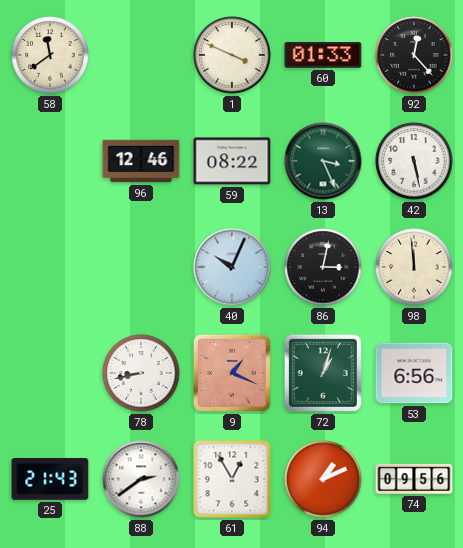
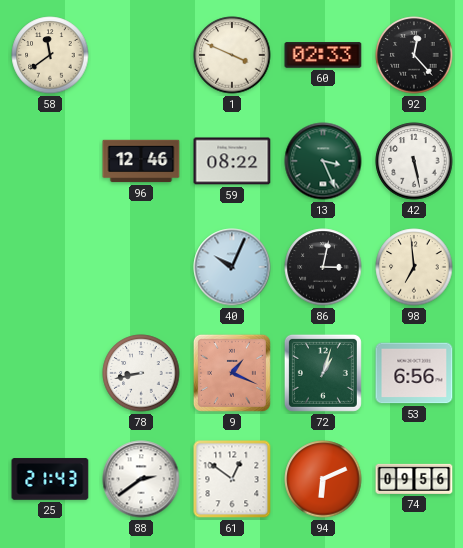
60: 01:33 -> 02:33
98: 11:59 -> 6:59
61: 12:55 -> 12:51
94: 1:11 -> 6:11
